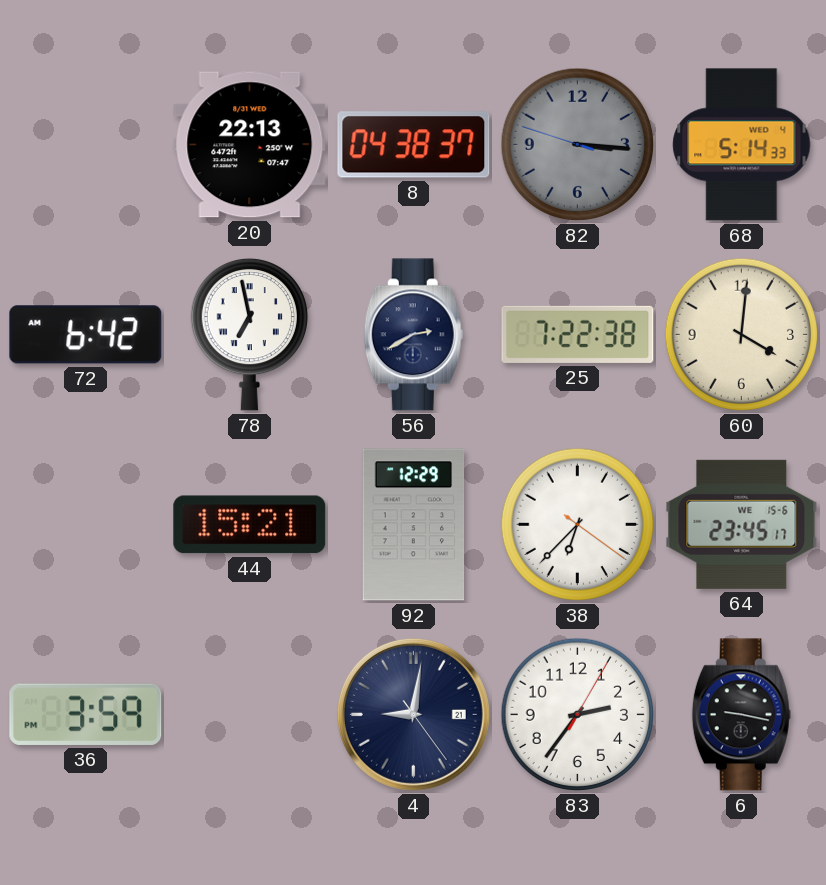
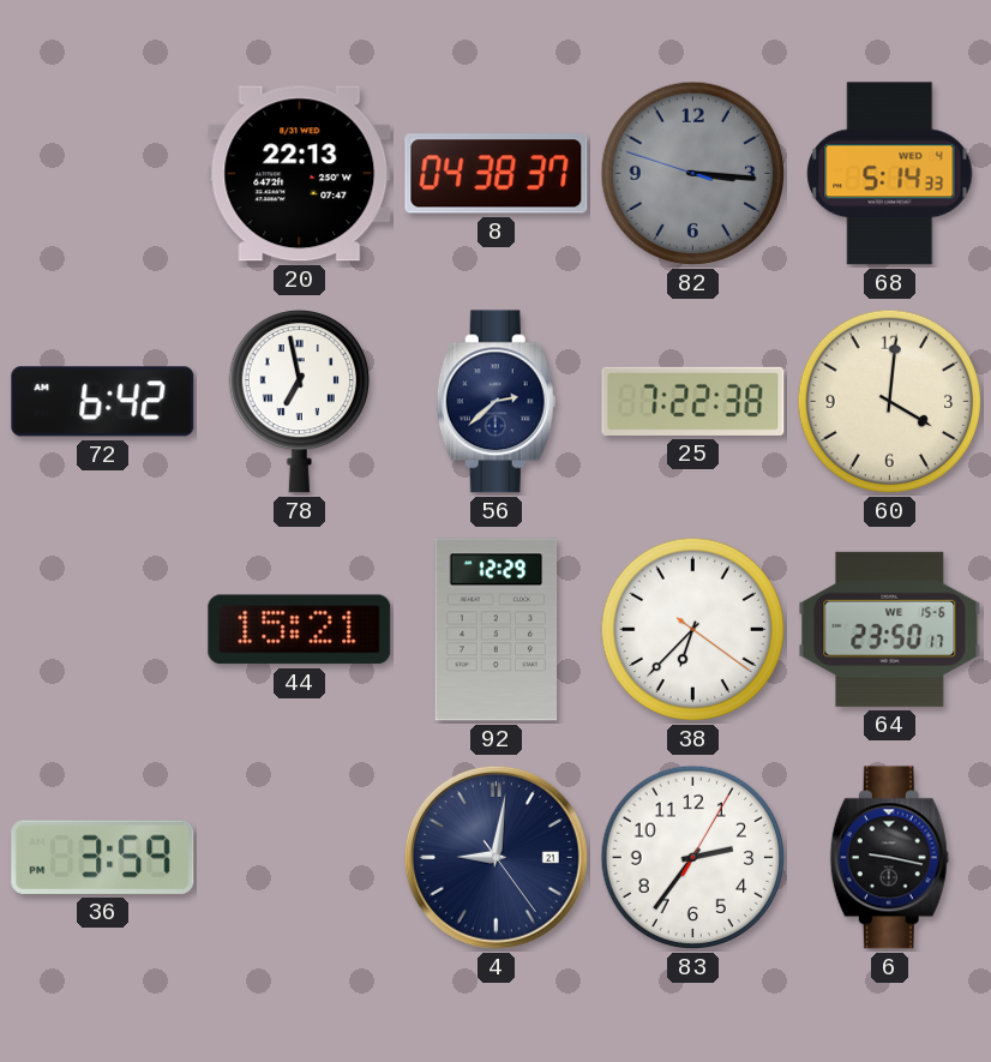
56: 2:40 -> 2:38
64: 23:45 -> 23:50
